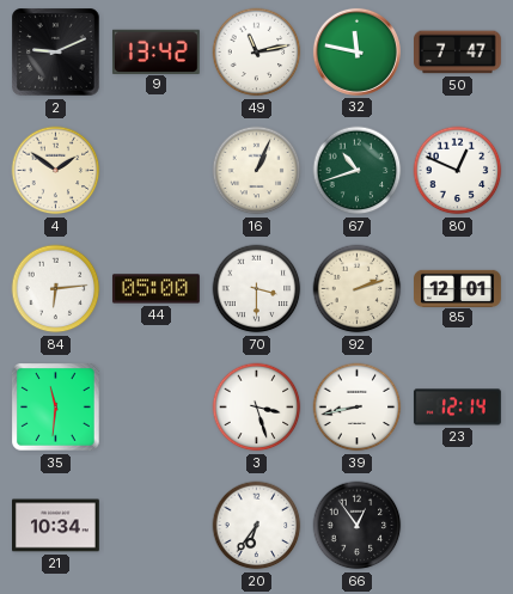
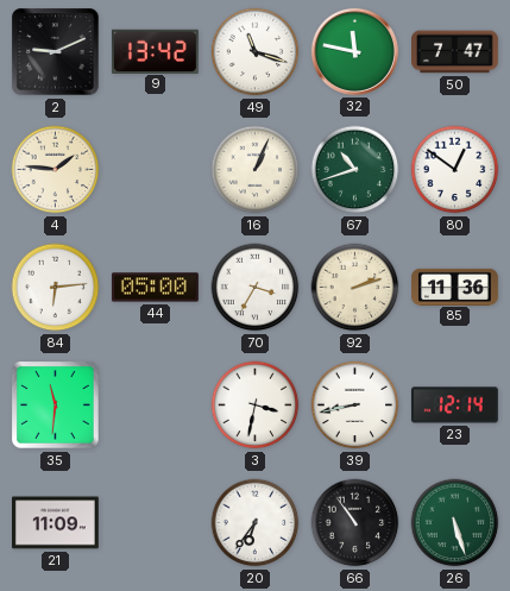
49: 11:13 -> 11:18
4: 1:51 -> 1:46
80: 12:49 -> 12:51
70: 3:30 -> 3:35
85: 12:01 -> 11:36
3: 3:27 -> 3:32
21: 10:34 -> 11:09
66: 12:54 -> 10:54
26: none -> 5:27
